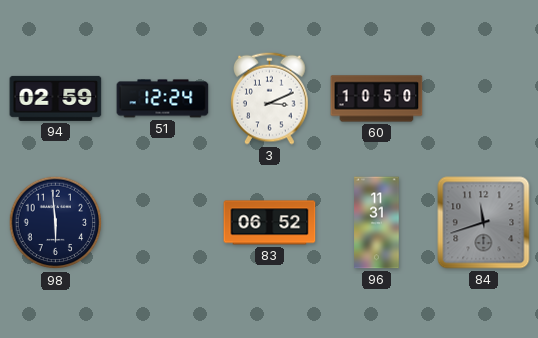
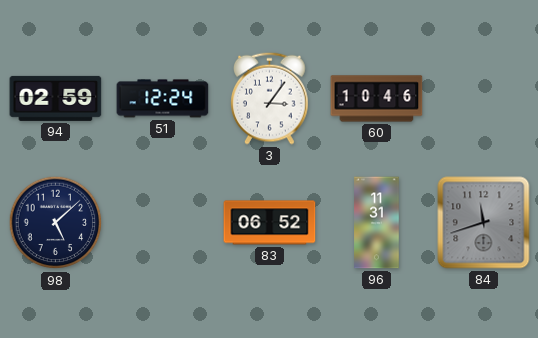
3: 3:11 -> 3:06
60: 10:50 -> 10:46
98: 5:59 -> 5:08
